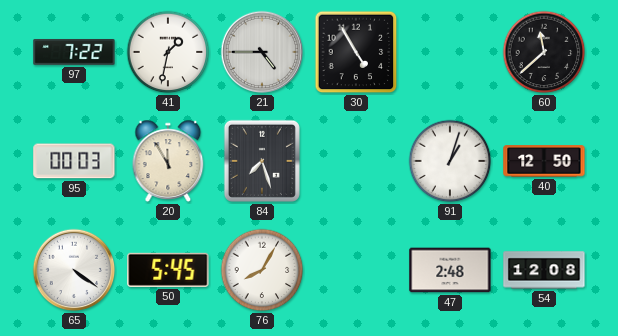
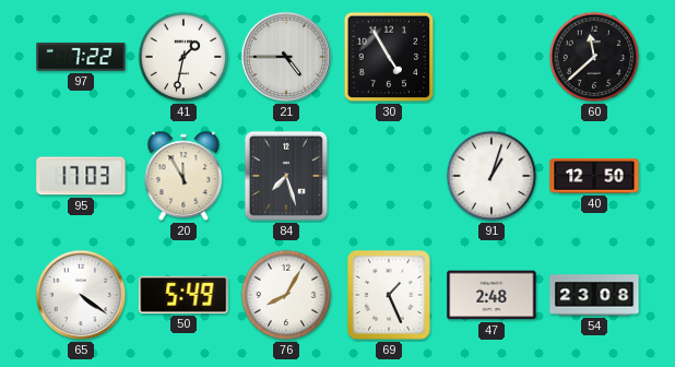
95: 00:03 -> 17:03
50: 5:45 -> 5:49
69: none -> 1:26
54: 12:08 -> 23:08
